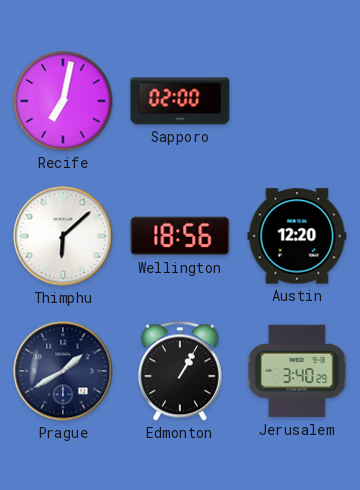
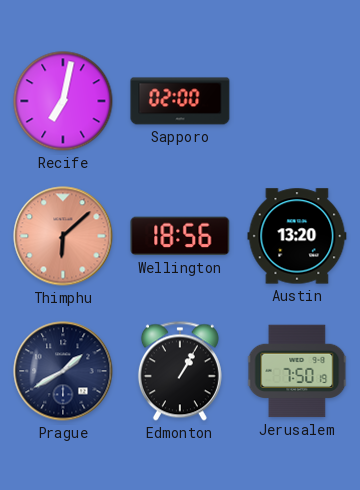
Thimphu dial: white -> salmon
Austin: 12:20 -> 13:20
Jerusalem: 3:40 -> 7:50
